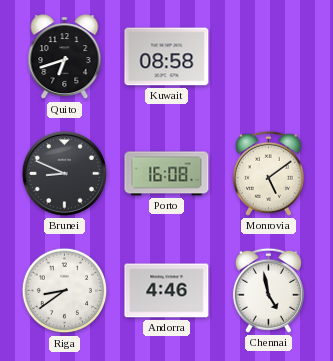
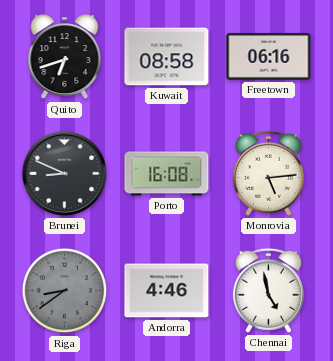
Freetown: none -> 06:16
Monrovia: 5:09 -> 5:14
Riga dial: white -> grey
